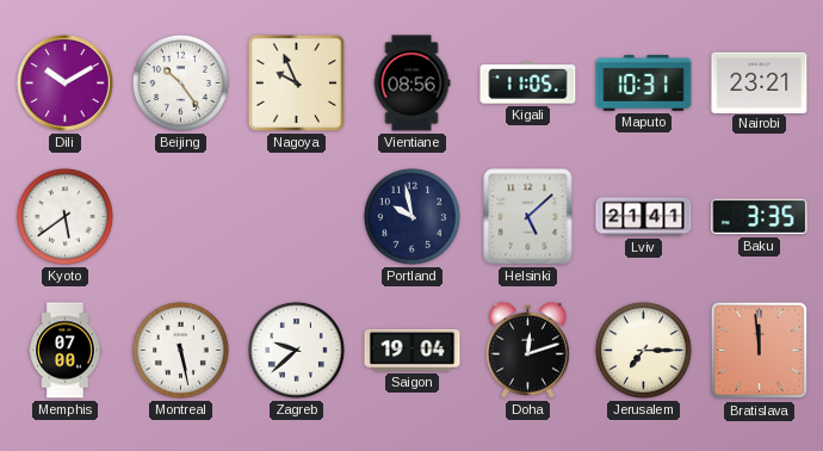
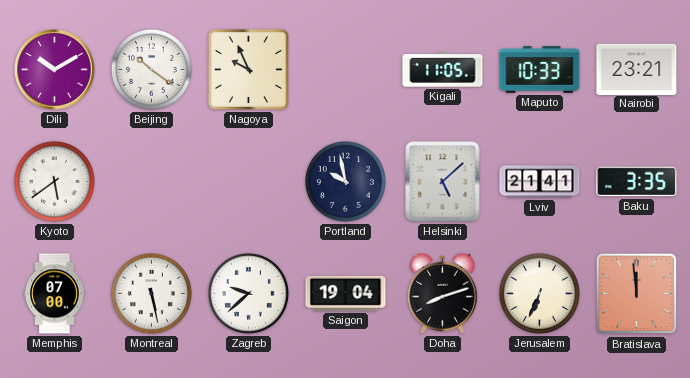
Beijing: 10:24 -> 10:21
Vientiane: 08:56 -> none
Maputo: 10:31 -> 10:33
Doha: 12:12 -> 8:12
Jerusalem: 7:15 -> 6:34
